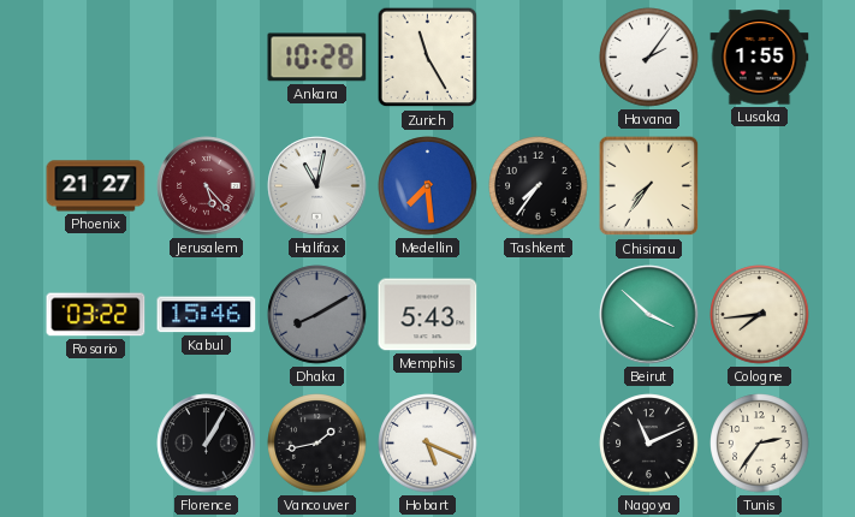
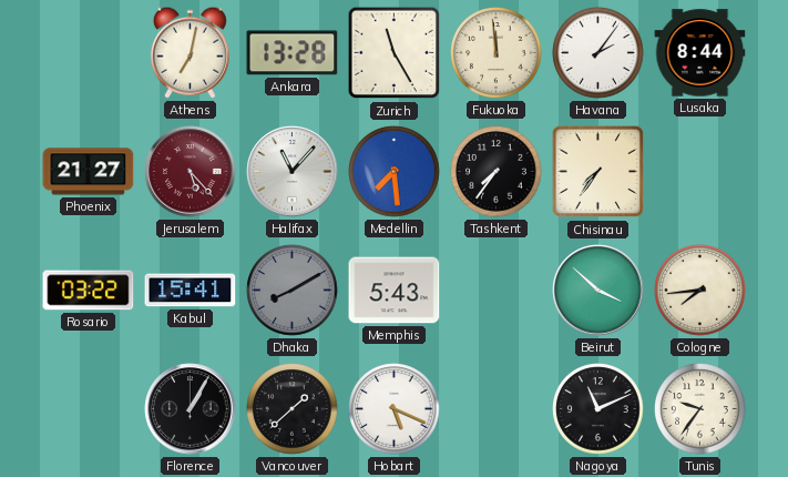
Athens: none -> 7:02
Ankara: 10:28 -> 13:28
Fukuoka: none -> 11:59
Lusaka: 1:55 -> 8:44
Halifax: 11:02 -> 11:07
Kabul: 15:46 -> 15:41
Vancouver: 1:43 -> 1:38
Tunis: 2:36 -> 9:36
